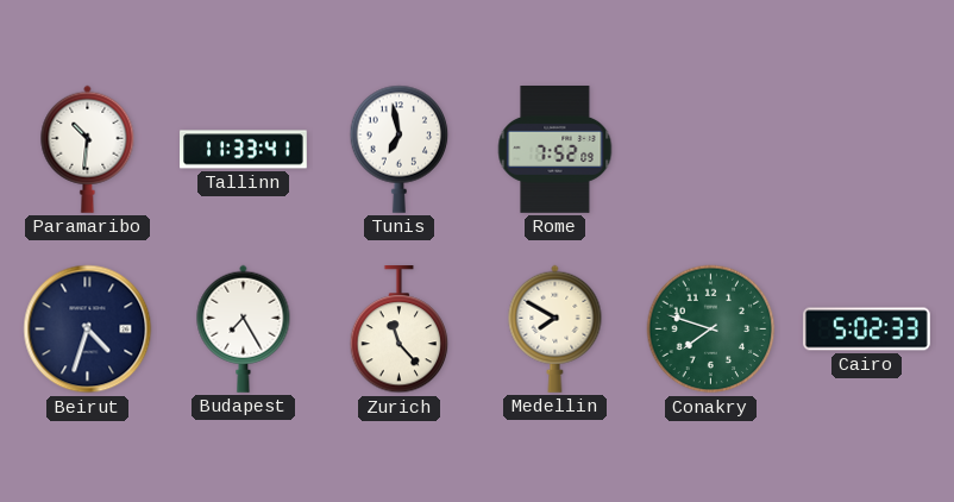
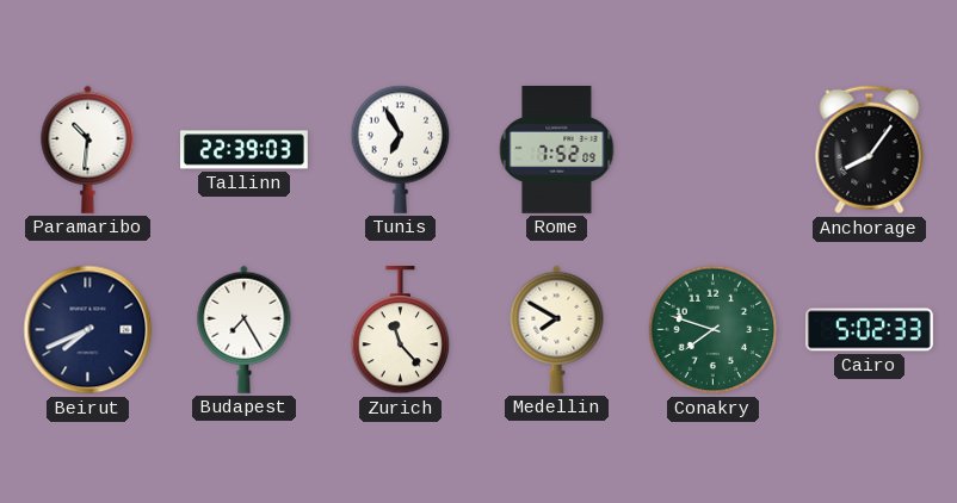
Tallinn: 11:33 -> 22:39
Tunis: 6:58 -> 6:55
Anchorage: none -> 8:06
Beirut: 4:33 -> 7:41
